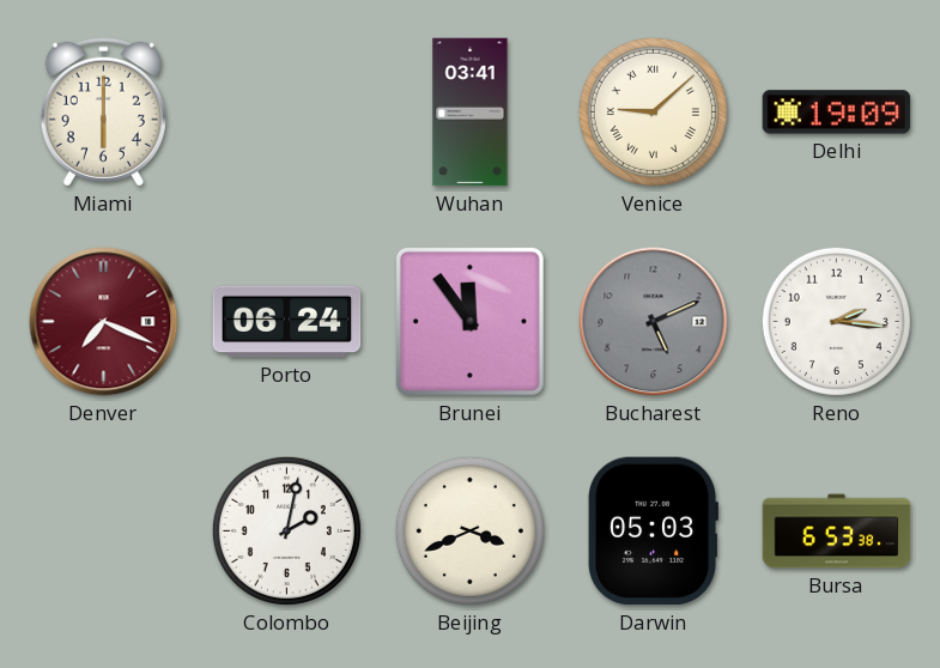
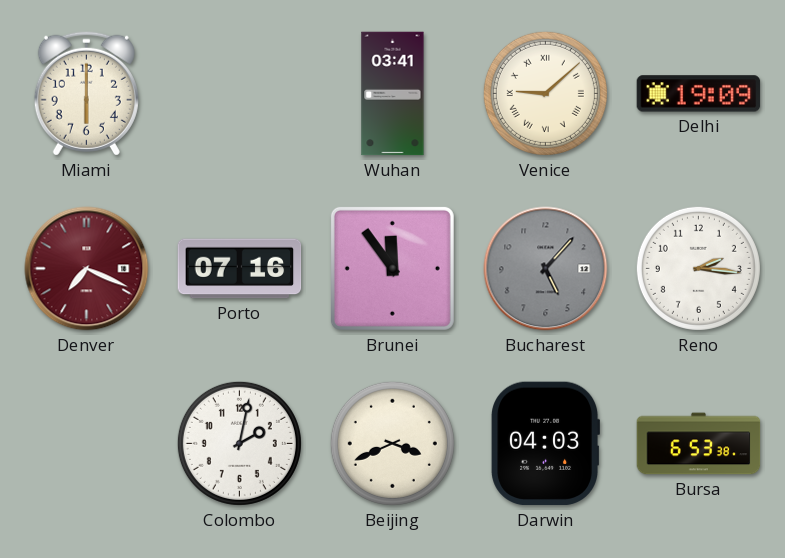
Porto: 06:24 -> 07:16
Bucharest: 5:11 -> 5:07
Darwin: 05:03 -> 04:03
